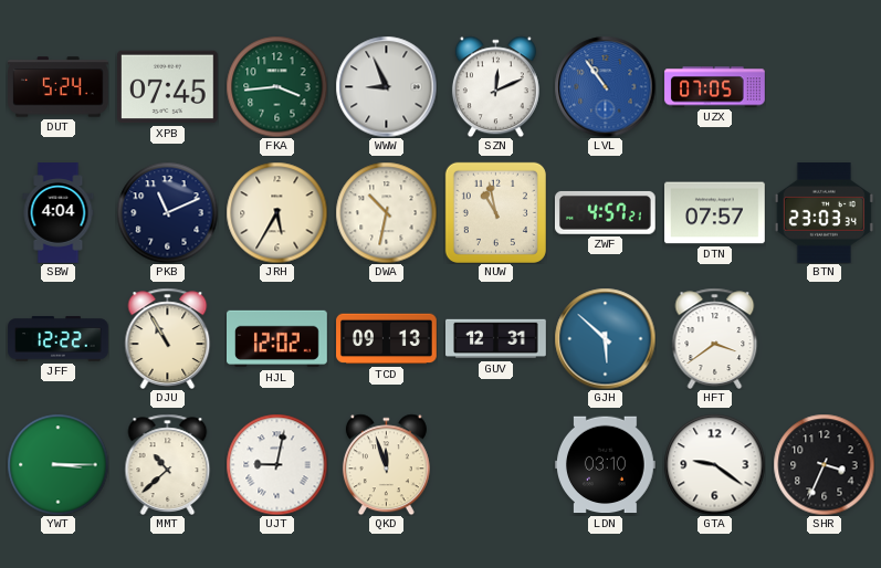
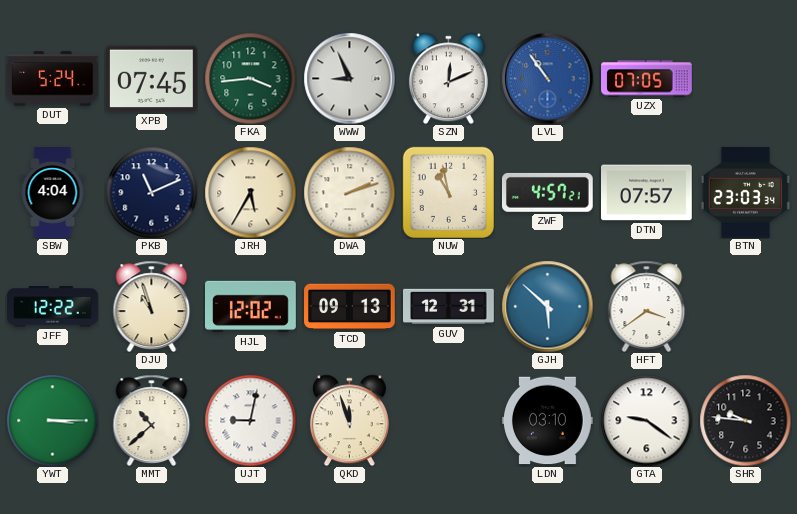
DWA: 10:32 -> 2:12
DJU: 10:55 -> 10:57
SHR: 3:34 -> 9:46
